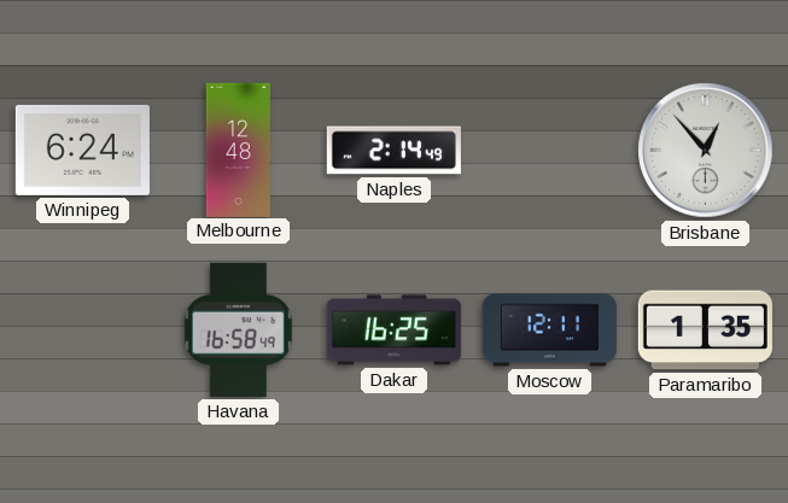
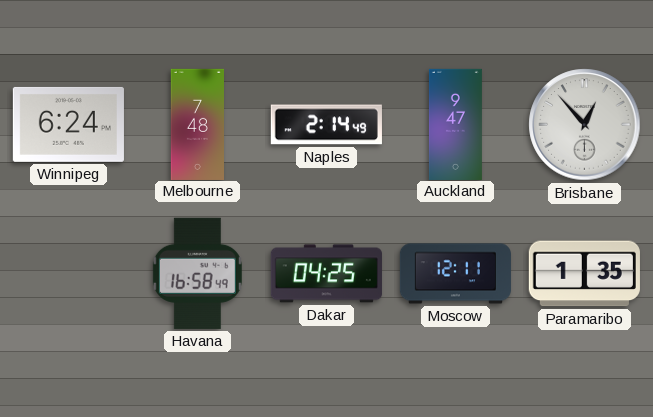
Melbourne: 12:48 -> 7:48
Auckland: none -> 9:47
Dakar: 16:25 -> 04:25
